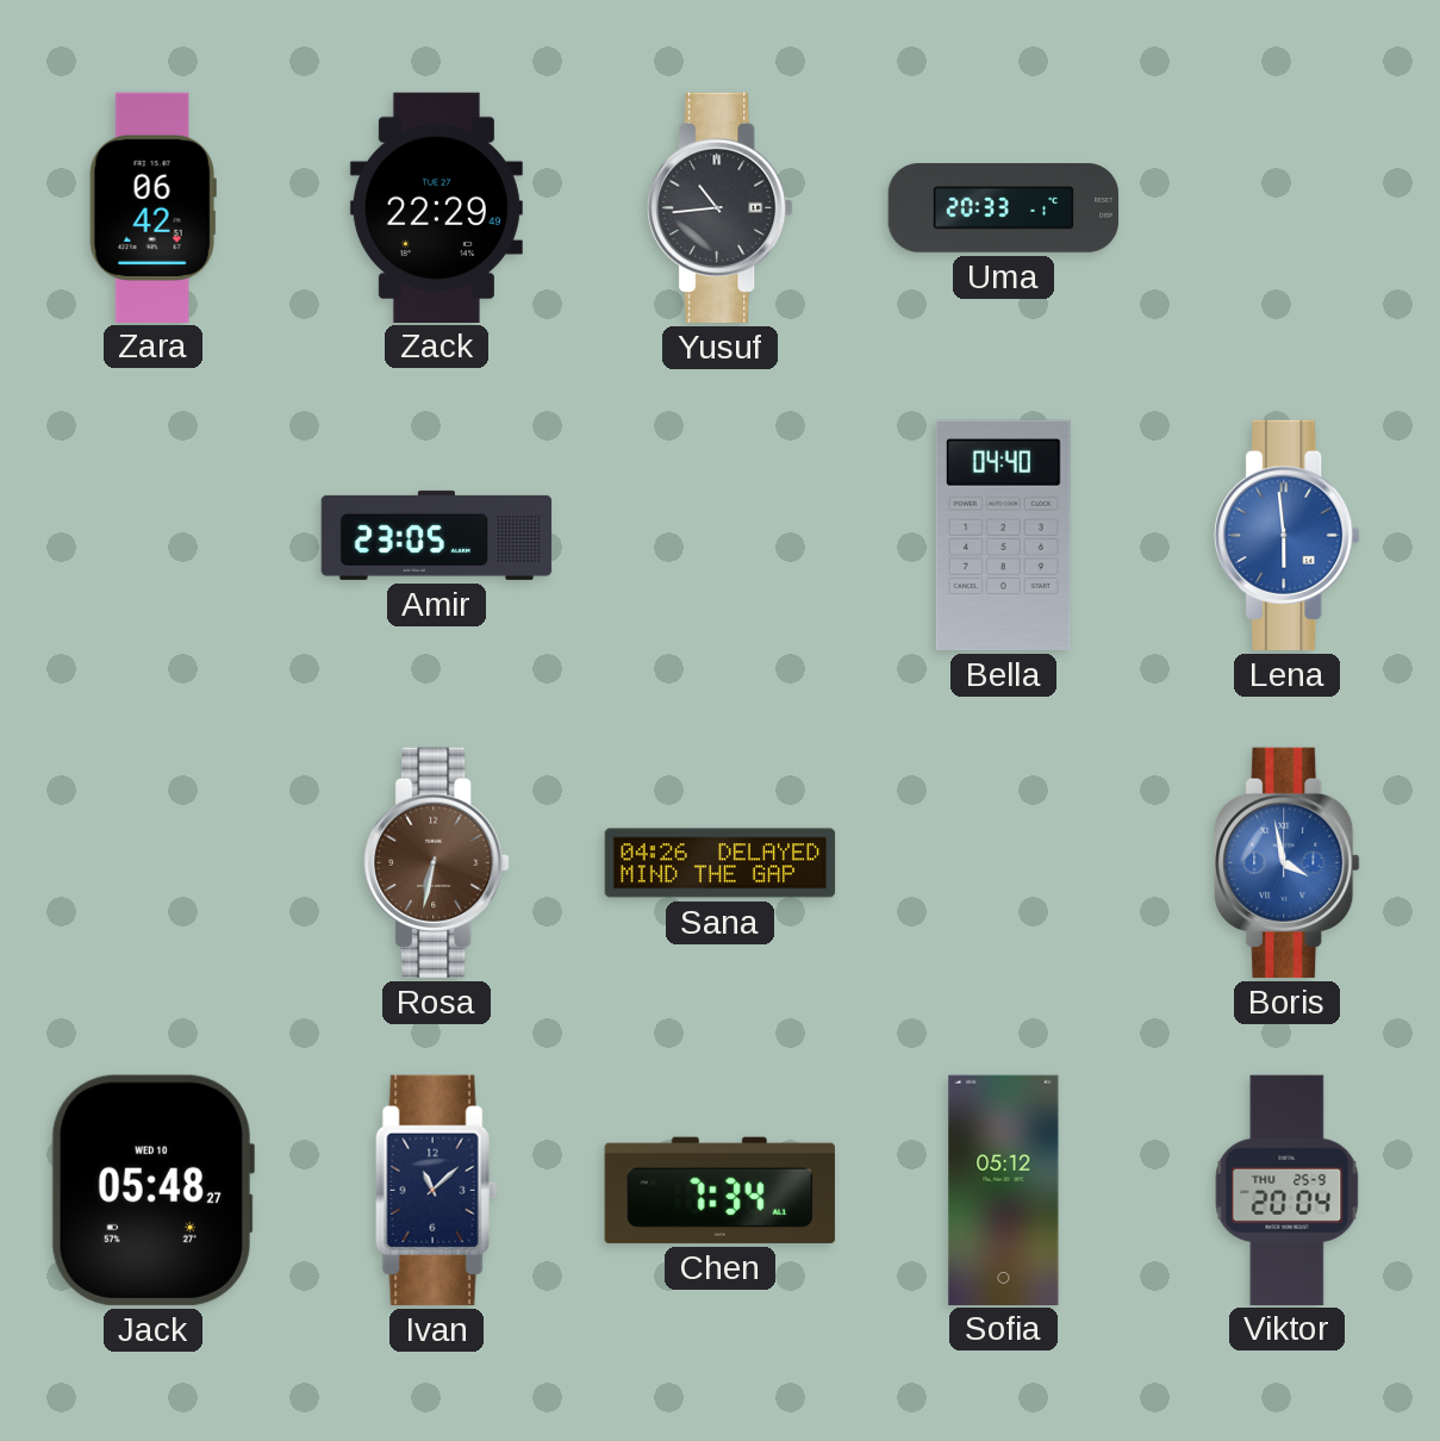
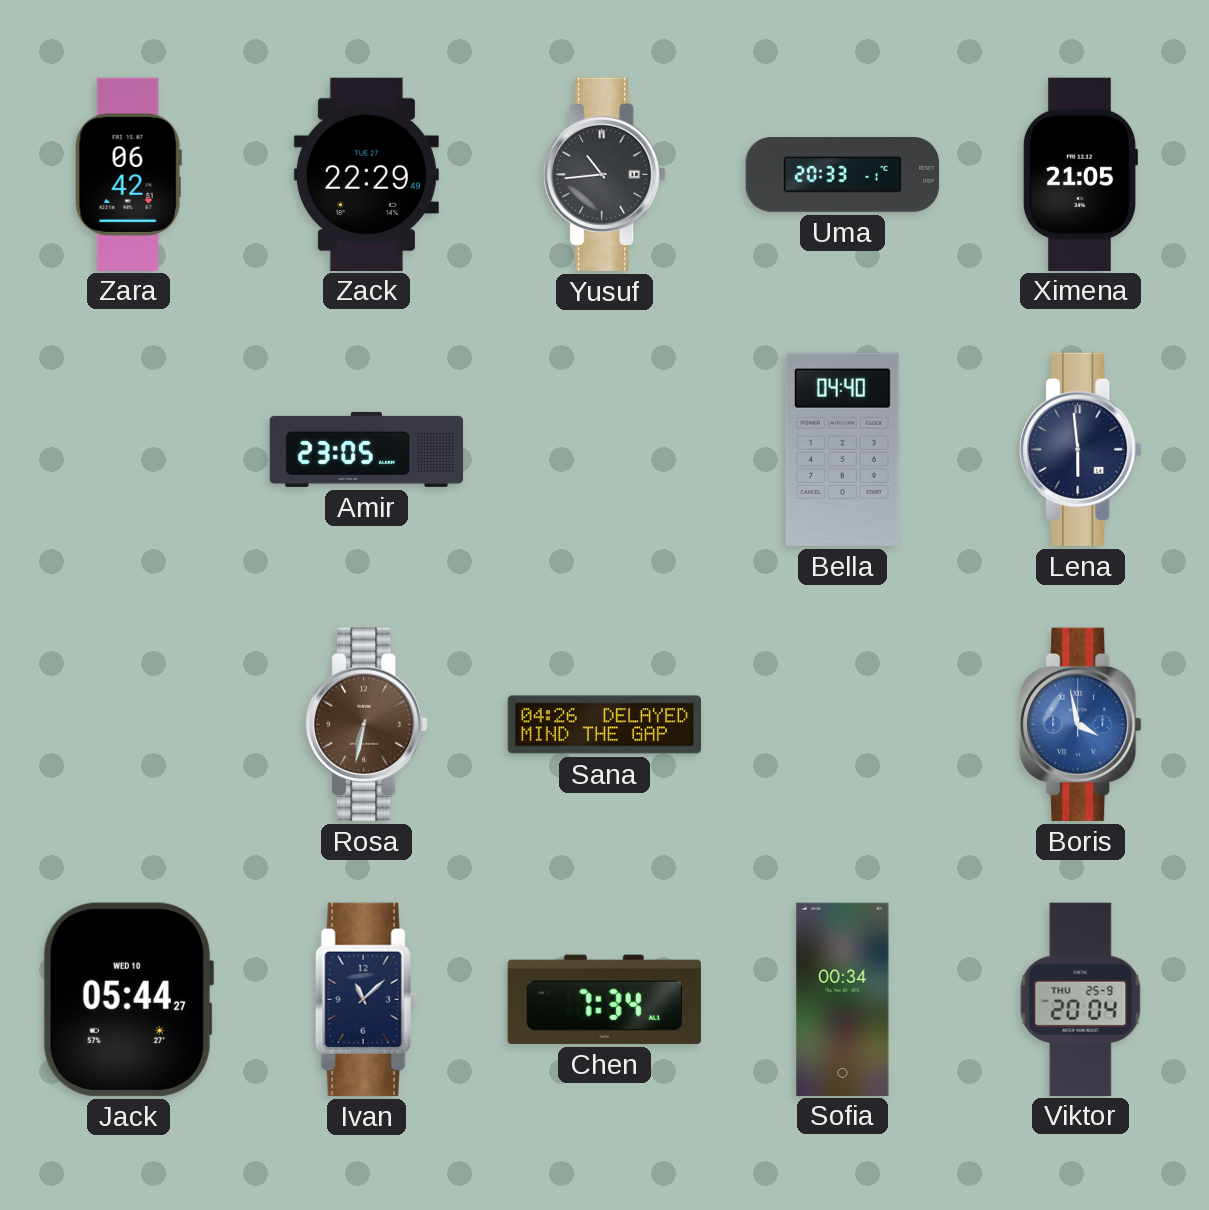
Ximena: none -> 21:05
Lena dial: blue -> navy
Jack: 05:48 -> 05:44
Sofia: 05:12 -> 00:34
